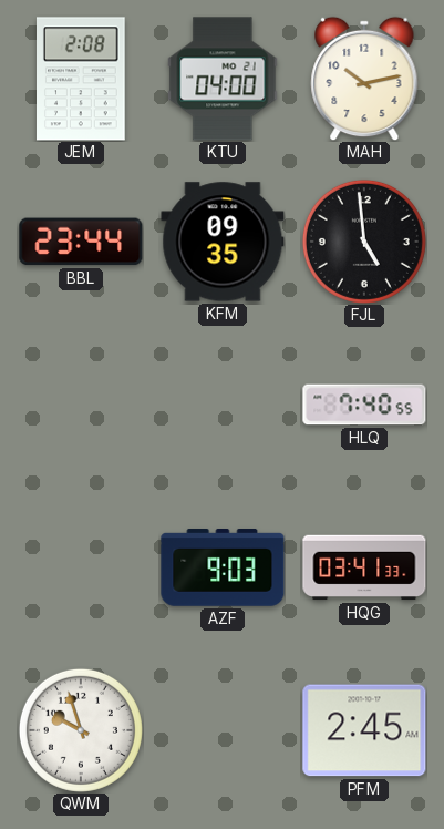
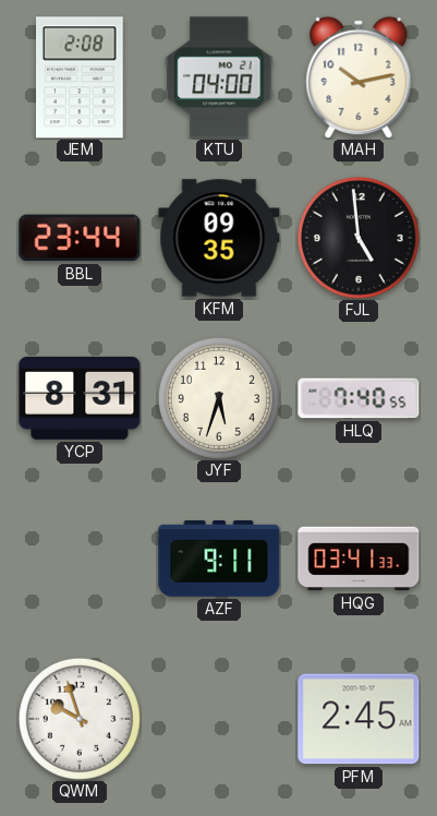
YCP: none -> 8:31
JYF: none -> 5:33
AZF: 9:03 -> 9:11
